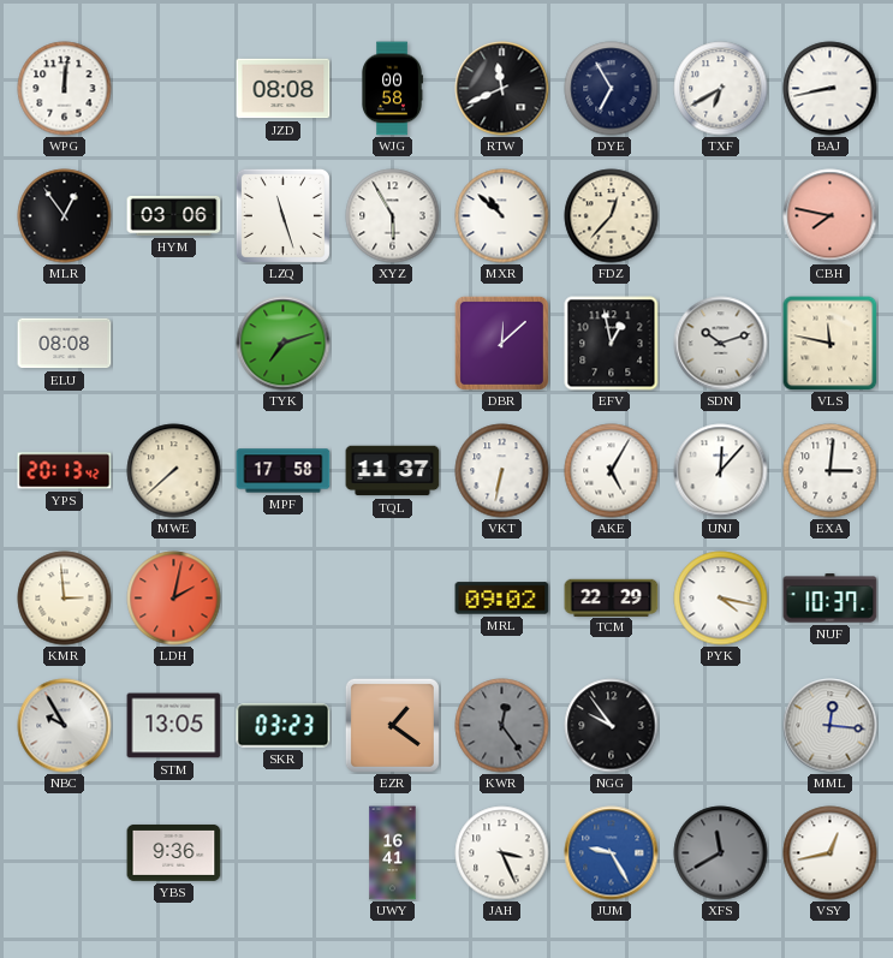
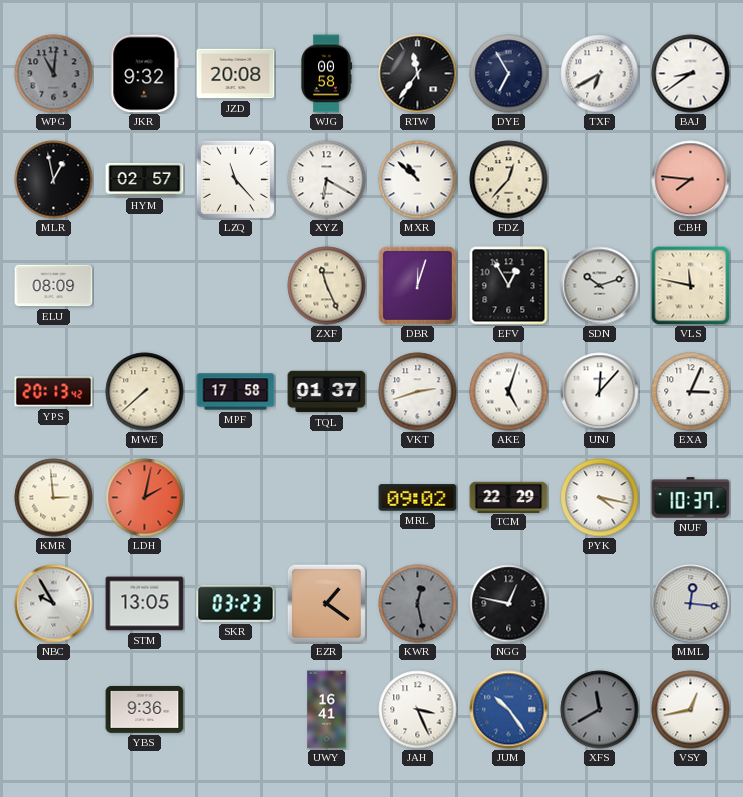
WPG: 12:01 -> 11:01
WPG dial: white -> grey
JKR: none -> 9:32
JZD: 08:08 -> 20:08
RTW: 11:41 -> 11:36
BAJ: 8:43 -> 8:39
MLR: 12:54 -> 12:58
HYM: 03:06 -> 02:57
LZQ: 11:27 -> 11:23
XYZ: 5:55 -> 6:20
CBH: 7:47 -> 7:46
ELU: 08:08 -> 08:09
TYK: 7:12 -> none
ZXF: none -> 11:26
DBR: 12:08 -> 12:03
EFV: 12:58 -> 12:55
TQL: 11:37 -> 01:37
VKT: 6:32 -> 2:42
AKE: 5:05 -> 5:03
EXA: 3:01 -> 3:04
KWR: 12:24 -> 12:28
NGG: 9:54 -> 12:47
JUM: 9:25 -> 10:24
